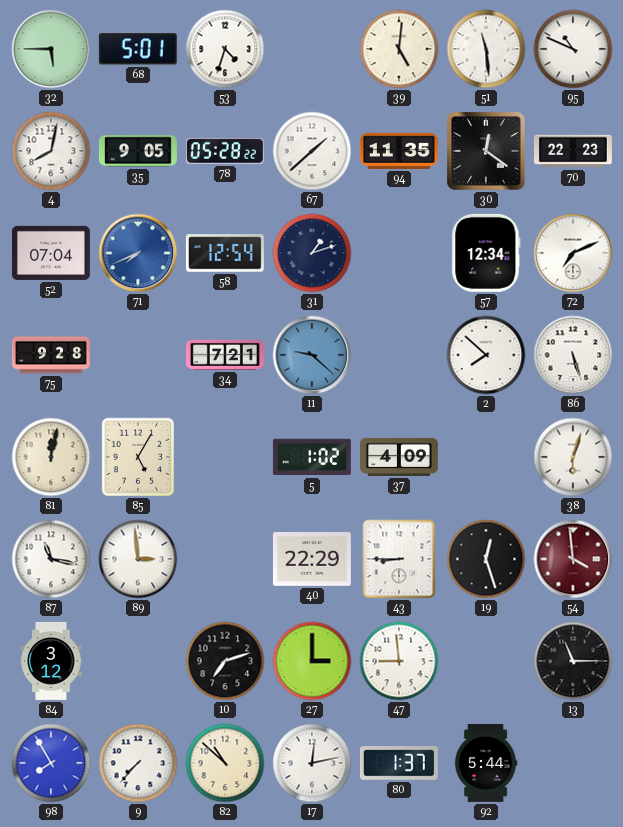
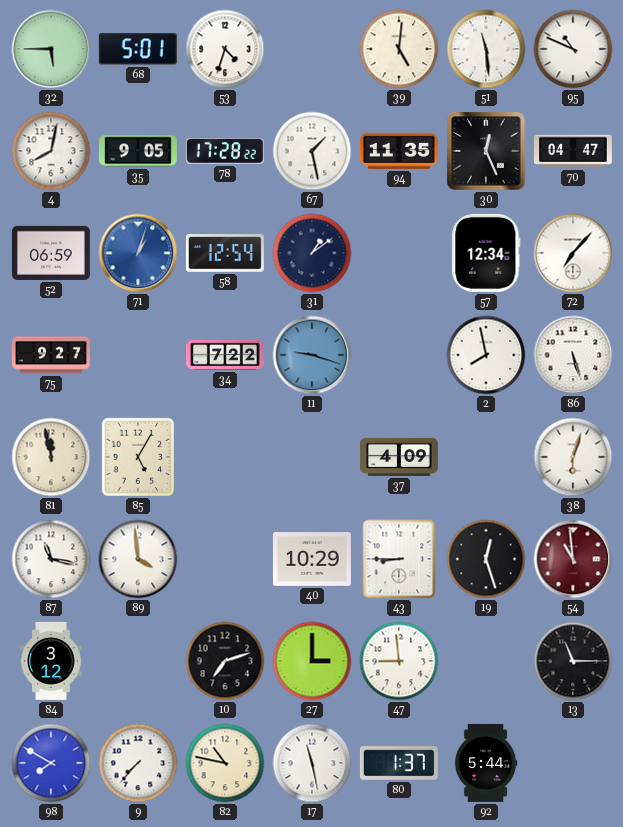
78: 05:28 -> 17:28
67: 1:38 -> 1:28
30: 12:21 -> 12:26
70: 22:23 -> 04:47
52: 07:04 -> 06:59
71: 7:41 -> 1:03
31: 1:12 -> 1:09
72: 7:11 -> 7:07
75: 9:28 -> 9:27
34: 7:21 -> 7:22
11: 9:22 -> 9:18
2: 7:52 -> 7:58
81: 12:02 -> 11:58
5: 1:02 -> none
89: 2:59 -> 3:59
40: 22:29 -> 10:29
54: 3:59 -> 10:59
98: 7:55 -> 7:50
82: 10:52 -> 10:47
17: 12:13 -> 11:28
